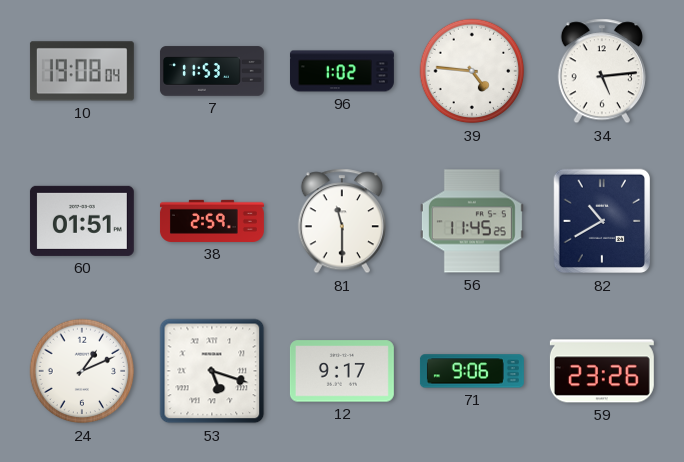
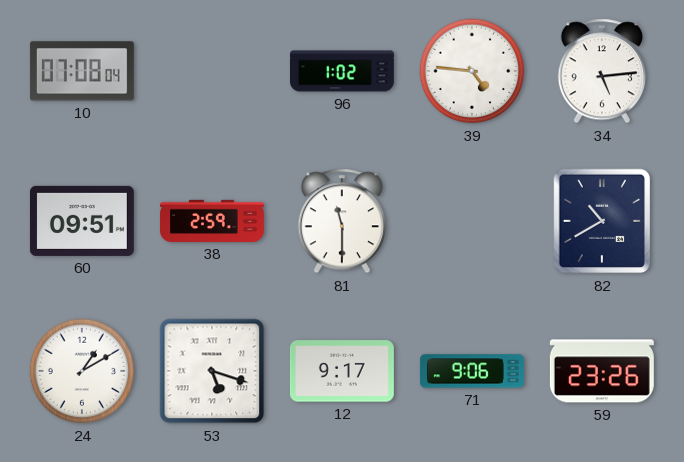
10: 19:08 -> 07:08
7: 11:53 -> none
60: 01:51 -> 09:51
56: 11:45 -> none
24: 1:11 -> 1:10
